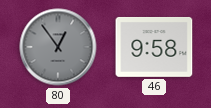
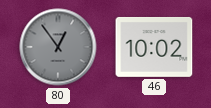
46: 9:58 -> 10:02
